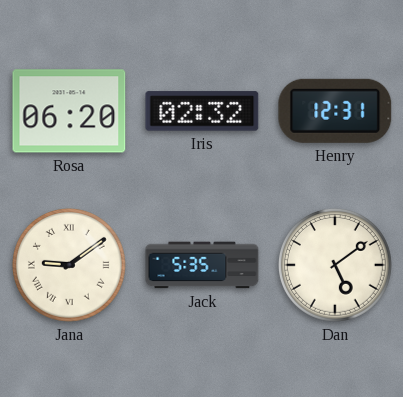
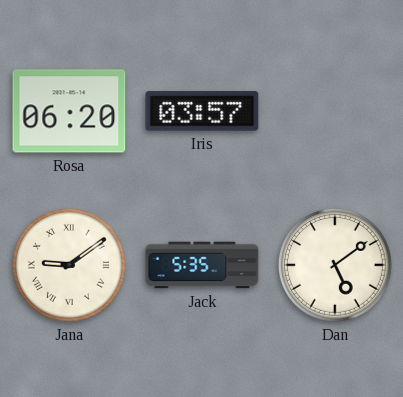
Iris: 02:32 -> 03:57
Henry: 12:31 -> none
